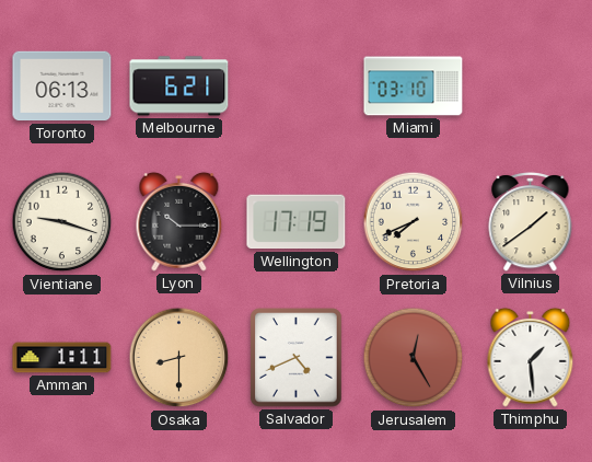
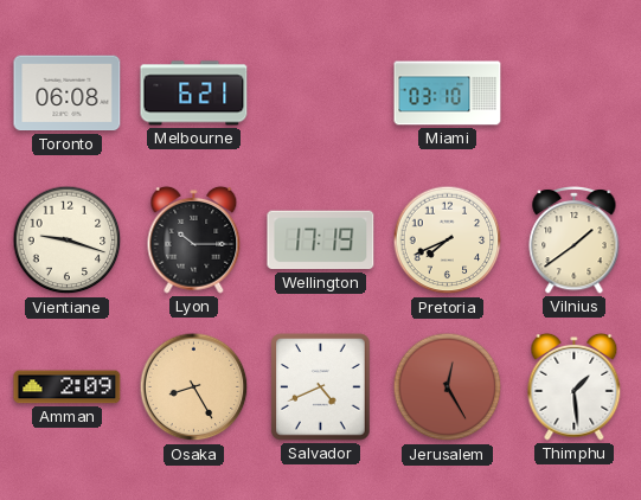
Toronto: 06:13 -> 06:08
Amman: 1:11 -> 2:09
Osaka: 8:30 -> 8:25
